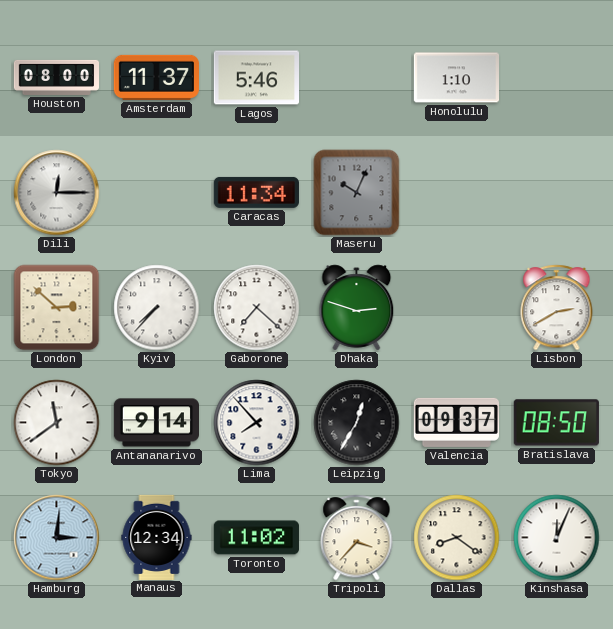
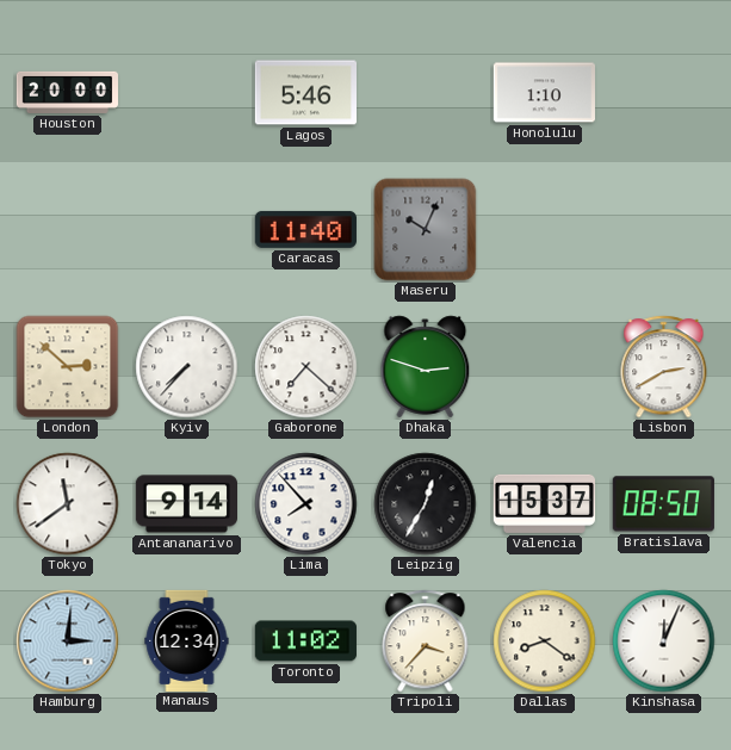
Houston: 08:00 -> 20:00
Amsterdam: 11:37 -> none
Dili: 12:15 -> none
Caracas: 11:34 -> 11:40
Valencia: 09:37 -> 15:37
